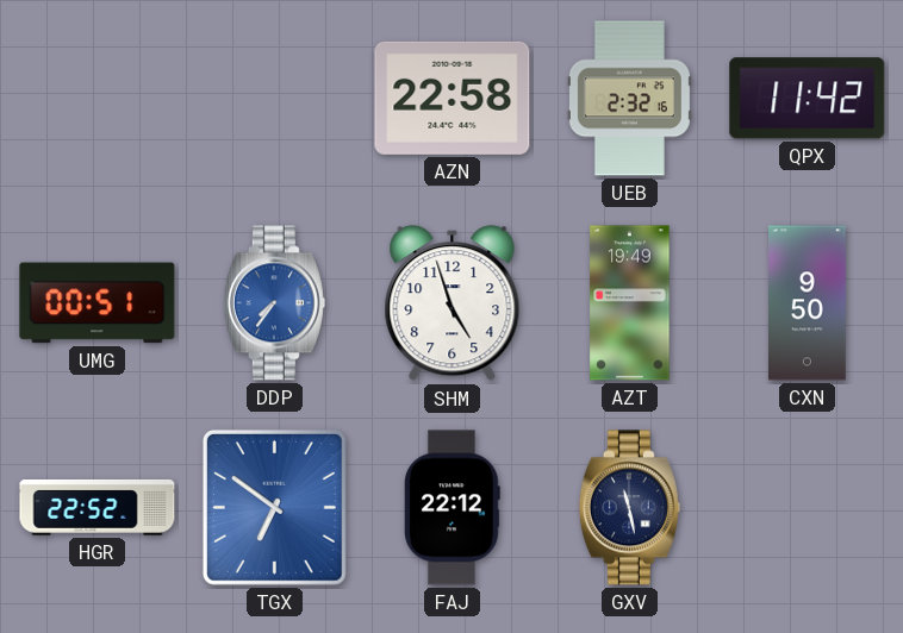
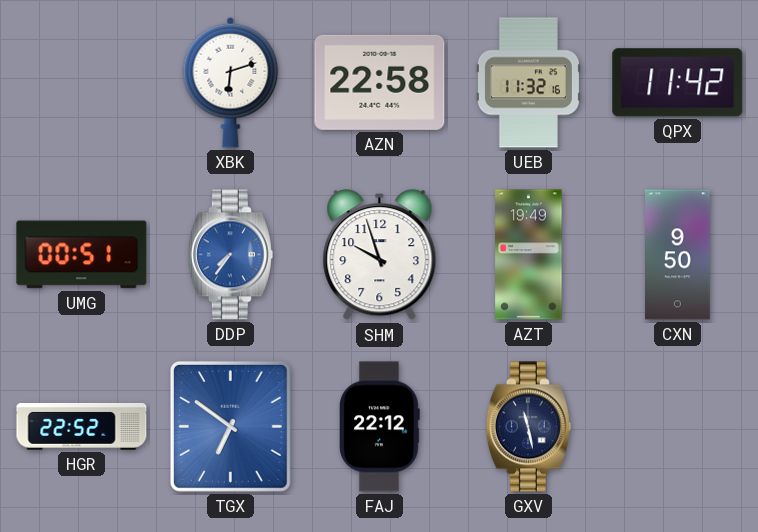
XBK: none -> 6:12
UEB: 2:32 -> 11:32
SHM: 4:57 -> 9:57
